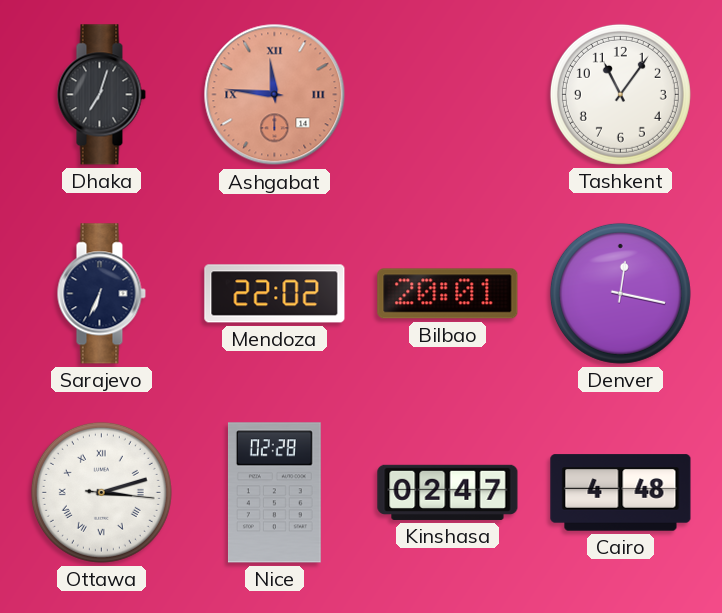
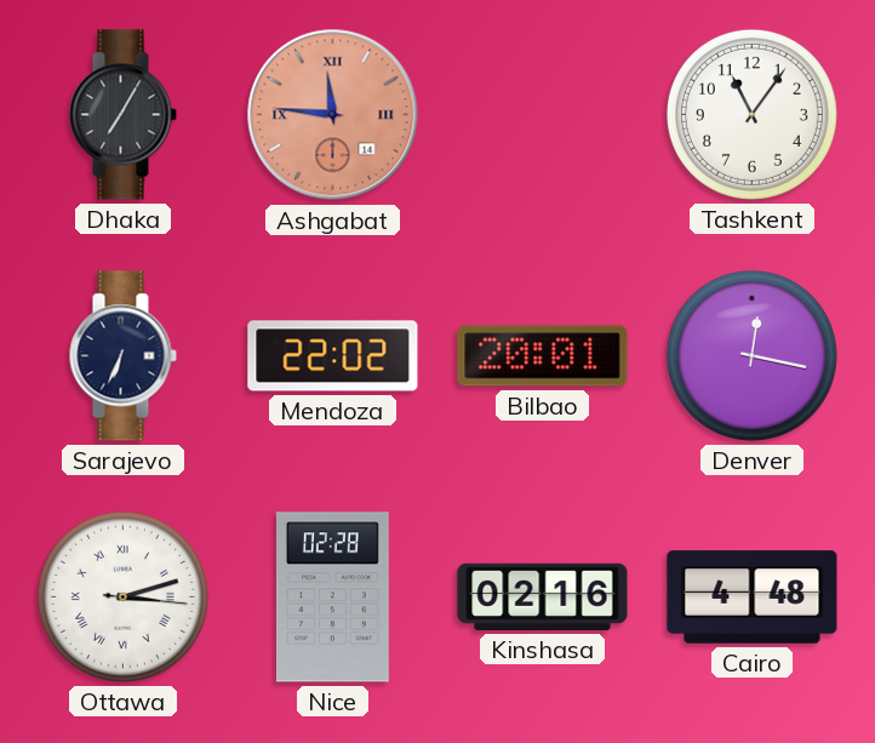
Dhaka: 7:03 -> 7:05
Kinshasa: 02:47 -> 02:16
